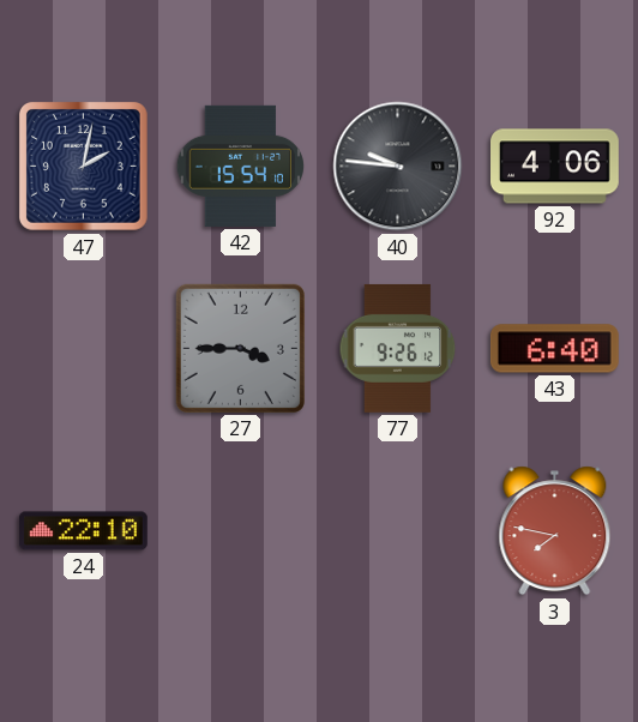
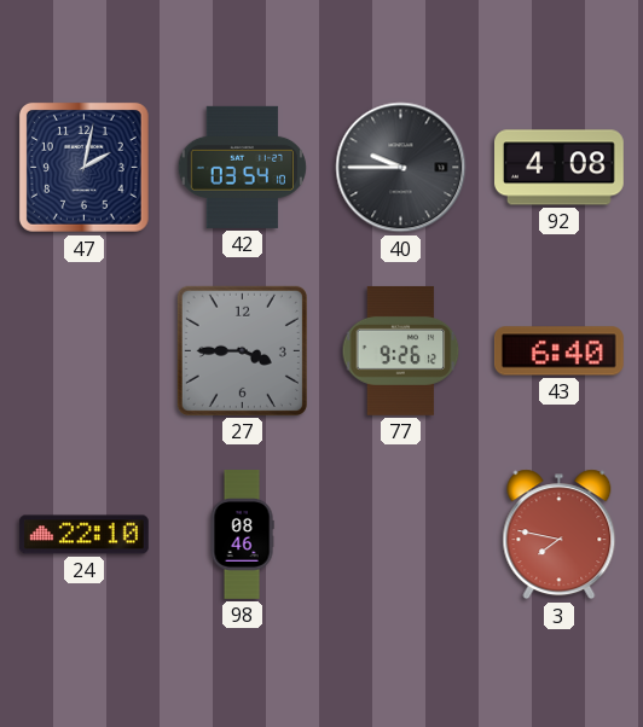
42: 15:54 -> 03:54
40: 9:46 -> 9:45
92: 4:06 -> 4:08
98: none -> 08:46
